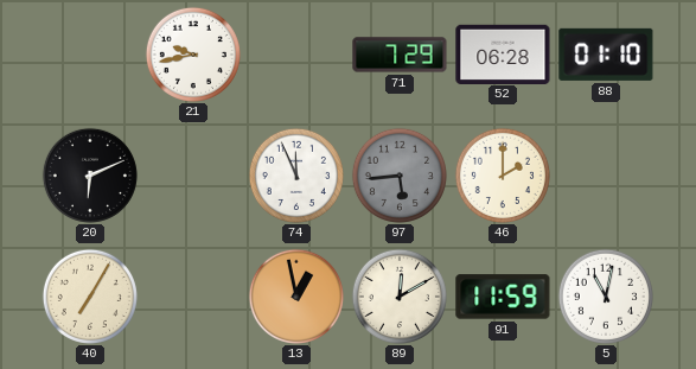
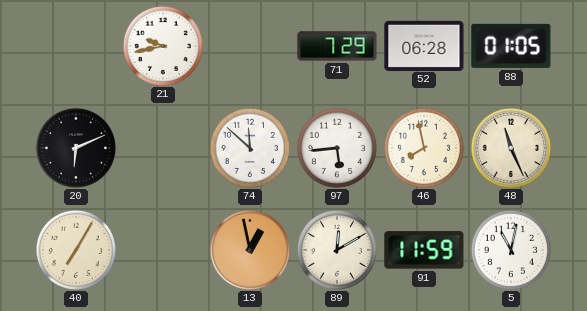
88: 01:10 -> 01:05
74: 11:56 -> 11:52
97 dial: grey -> white
46: 2:00 -> 7:58
48: none -> 11:26
